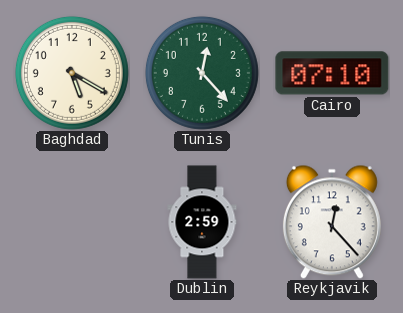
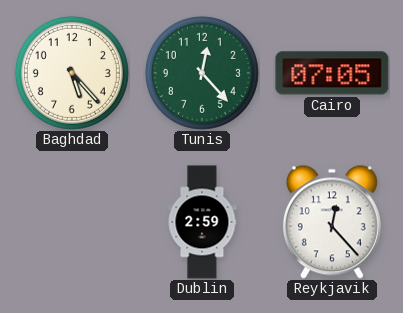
Baghdad: 5:20 -> 5:23
Cairo: 07:10 -> 07:05
